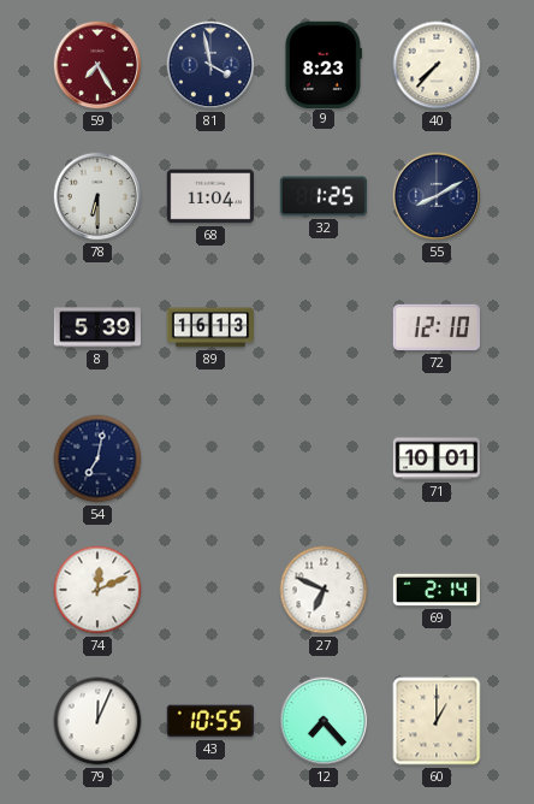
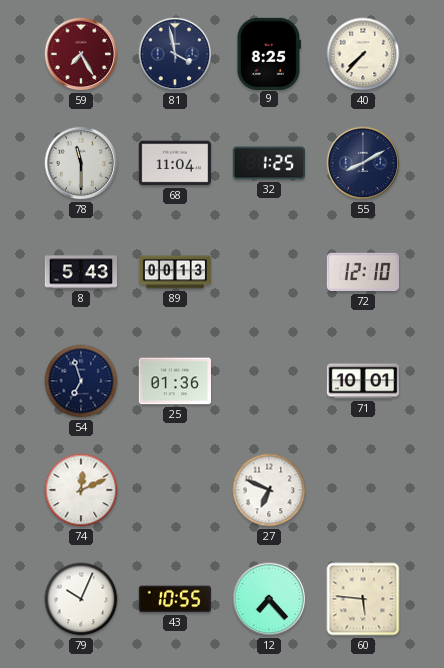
9: 8:23 -> 8:25
78: 6:30 -> 11:30
8: 5:39 -> 5:43
89: 16:13 -> 00:13
54: 7:02 -> 6:57
25: none -> 01:36
69: 2:14 -> none
79: 12:04 -> 10:04
60: 1:00 -> 5:46
